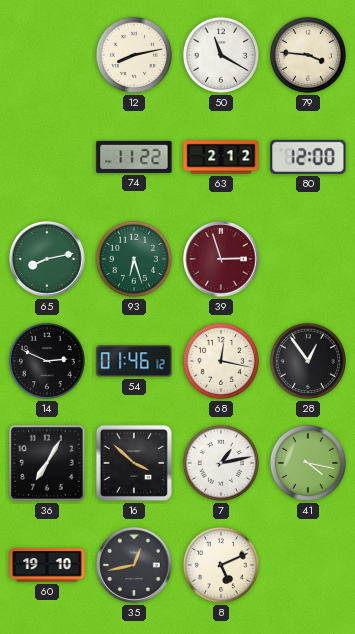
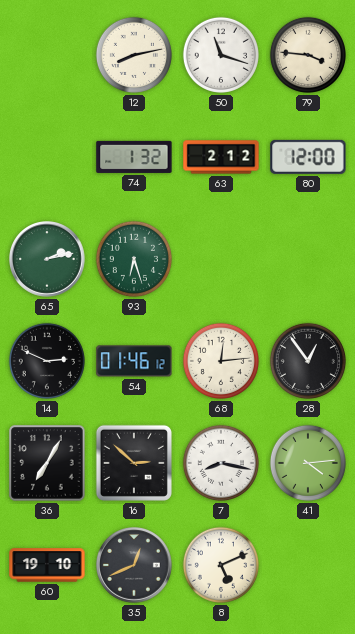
50: 11:20 -> 11:18
74: 11:22 -> 1:32
65: 8:13 -> 2:13
39: 2:57 -> none
68: 12:17 -> 12:14
16: 3:52 -> 2:52
7: 1:13 -> 8:17
41: 4:17 -> 4:14
35: 12:43 -> 12:41
